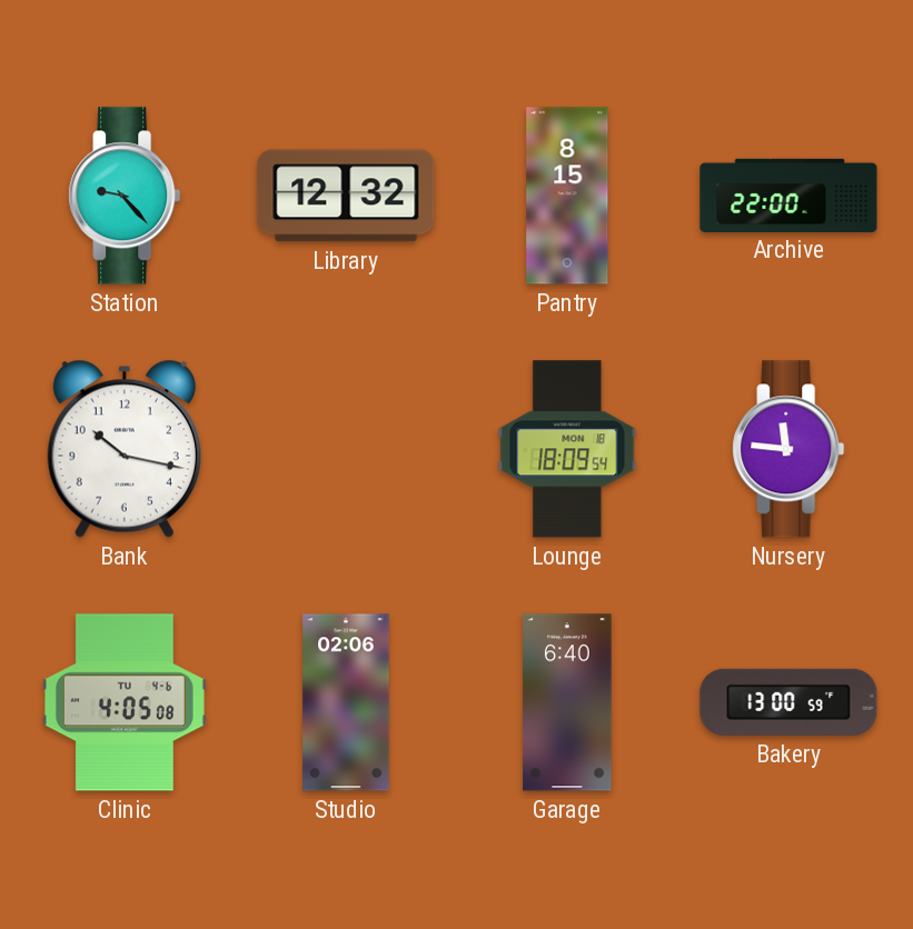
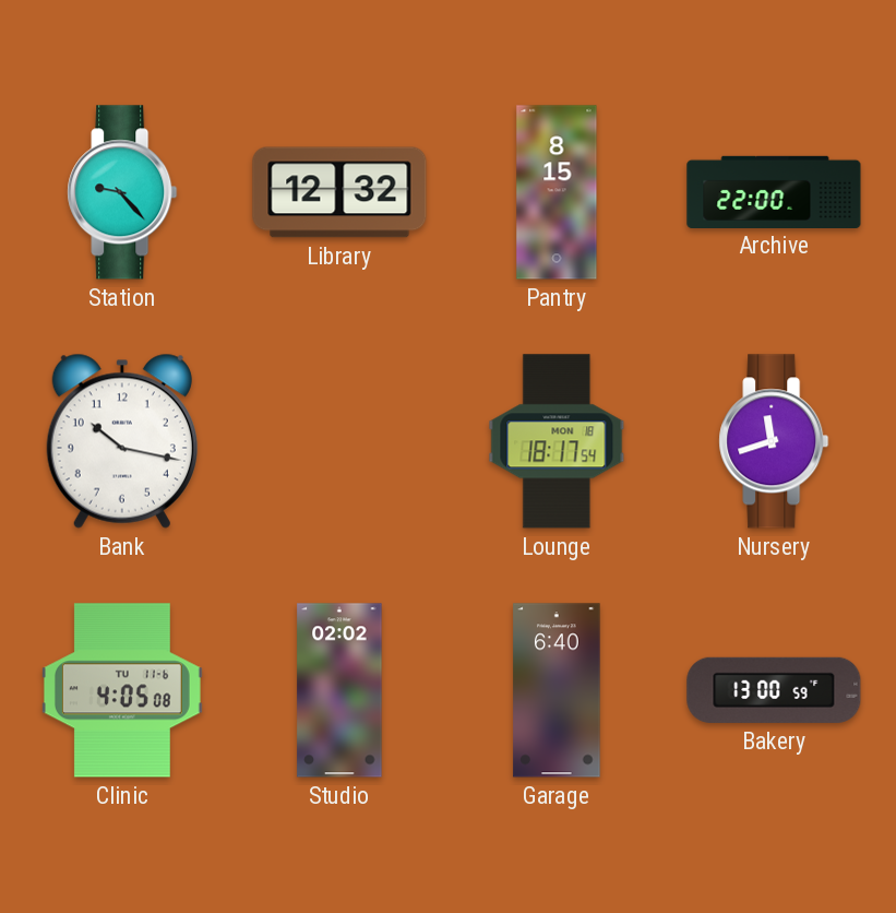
Lounge: 18:09 -> 18:17
Nursery: 11:46 -> 11:42
Clinic date: TU 4-6 -> TU 11-6
Studio: 02:06 -> 02:02
